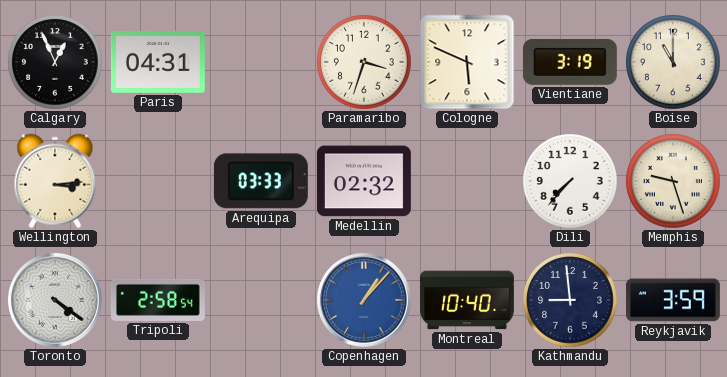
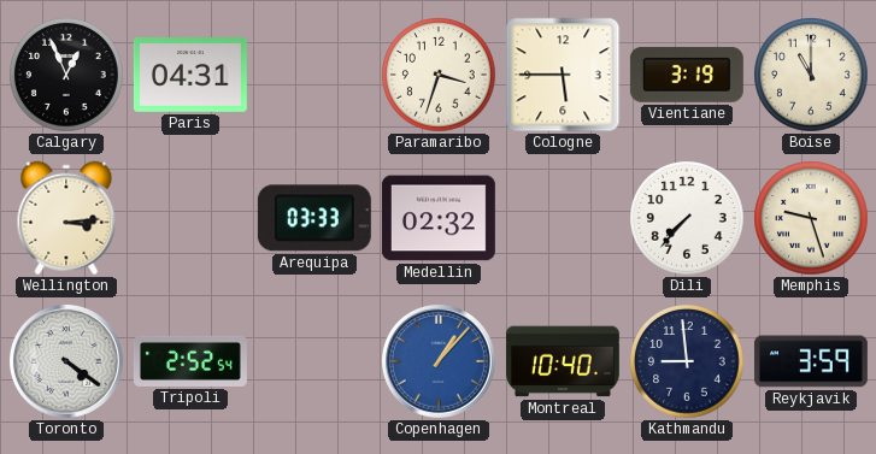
Cologne: 5:49 -> 5:45
Tripoli: 2:58 -> 2:52
